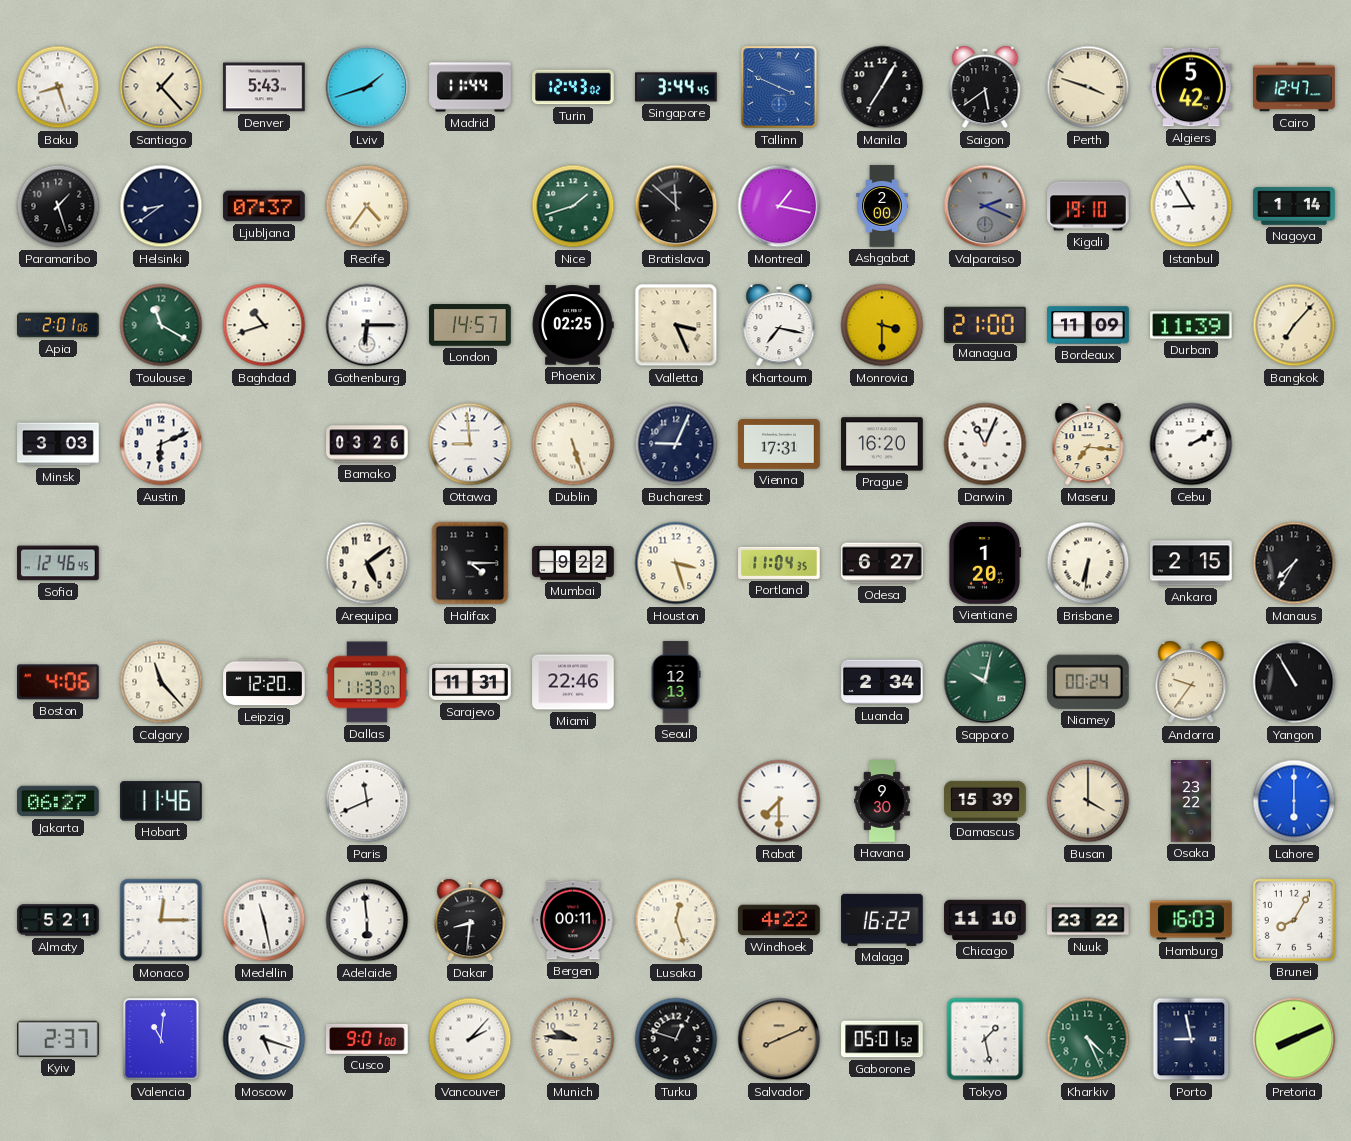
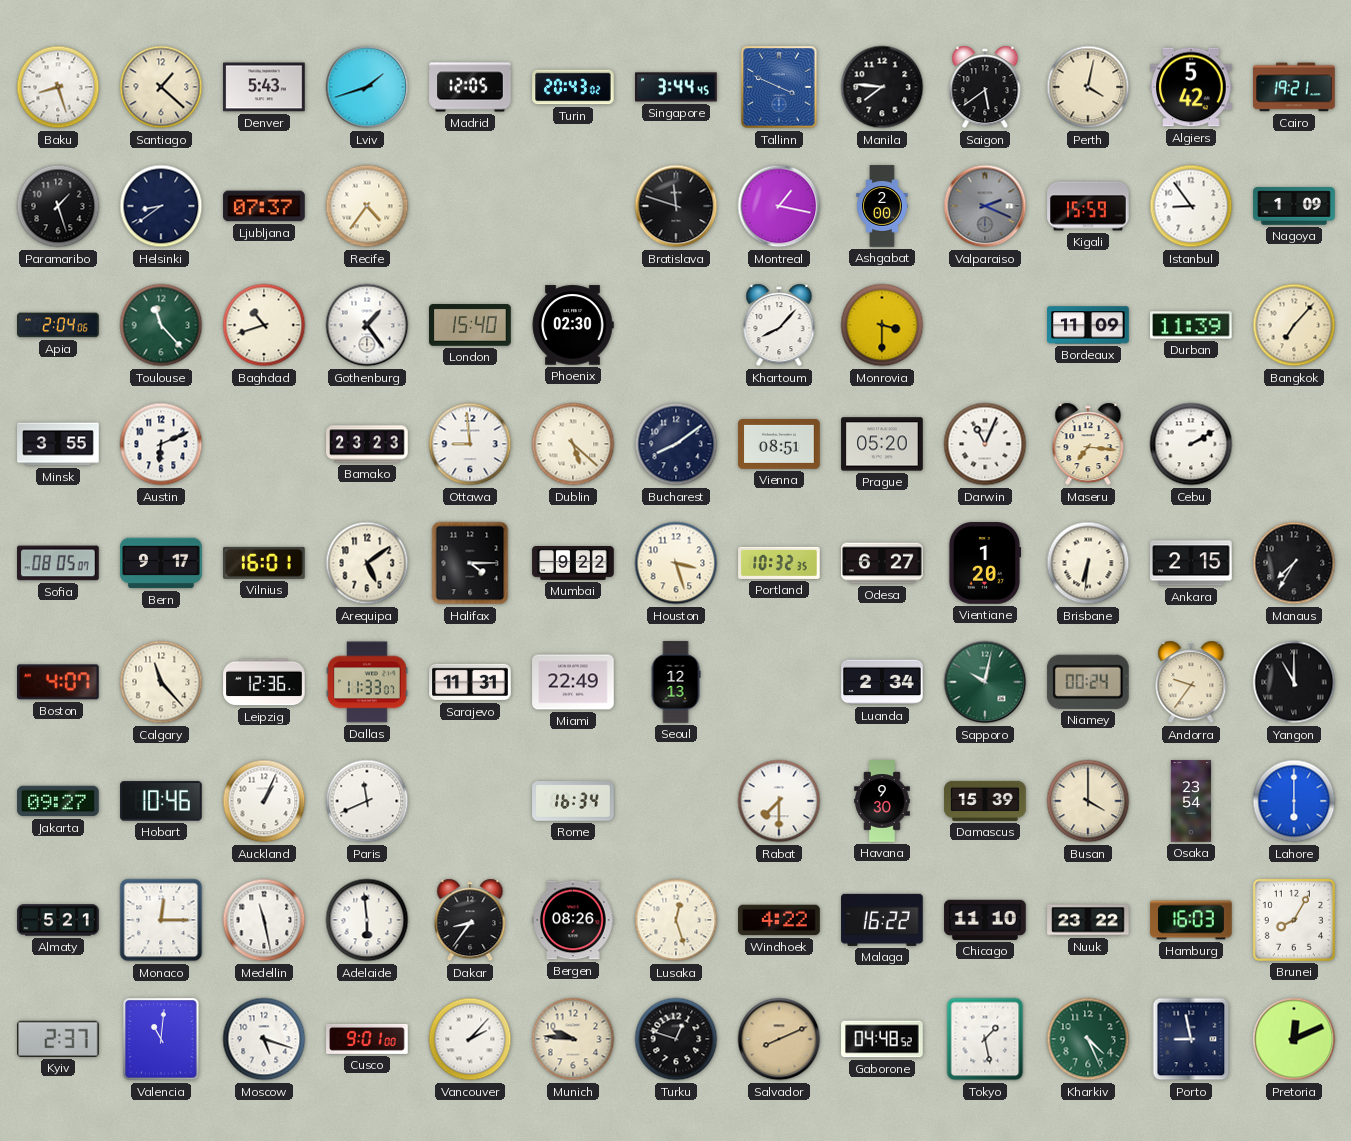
Santiago: 1:23 -> 1:22
Madrid: 11:44 -> 12:05
Turin: 12:43 -> 20:43
Manila: 7:05 -> 7:46
Perth: 3:48 -> 4:02
Cairo: 12:47 -> 19:21
Nice: 1:42 -> none
Bratislava: 11:52 -> 11:48
Kigali: 19:10 -> 15:59
Istanbul: 8:55 -> 8:54
Nagoya: 1:14 -> 1:09
Apia: 2:01 -> 2:04
Toulouse: 11:20 -> 11:23
Gothenburg: 6:15 -> 1:24
London: 14:57 -> 15:40
Phoenix: 02:25 -> 02:30
Valletta: 3:26 -> none
Khartoum: 7:17 -> 8:07
Managua: 21:00 -> none
Minsk: 3:03 -> 3:55
Bamako: 03:26 -> 23:23
Dublin: 5:27 -> 5:22
Bucharest: 9:04 -> 8:09
Vienna: 17:31 -> 08:51
Prague: 16:20 -> 05:20
Sofia: 12:46 -> 08:05
Bern: none -> 9:17
Vilnius: none -> 16:01
Portland: 11:04 -> 10:32
Boston: 4:06 -> 4:07
Leipzig: 12:20 -> 12:36
Miami: 22:46 -> 22:49
Yangon: 10:55 -> 11:00
Jakarta: 06:27 -> 09:27
Hobart: 11:46 -> 10:46
Auckland: none -> 1:04
Rome: none -> 16:34
Osaka: 23:22 -> 23:54
Dakar: 8:31 -> 8:36
Bergen: 00:11 -> 08:26
Gaborone: 05:01 -> 04:48
Pretoria: 8:11 -> 12:11
